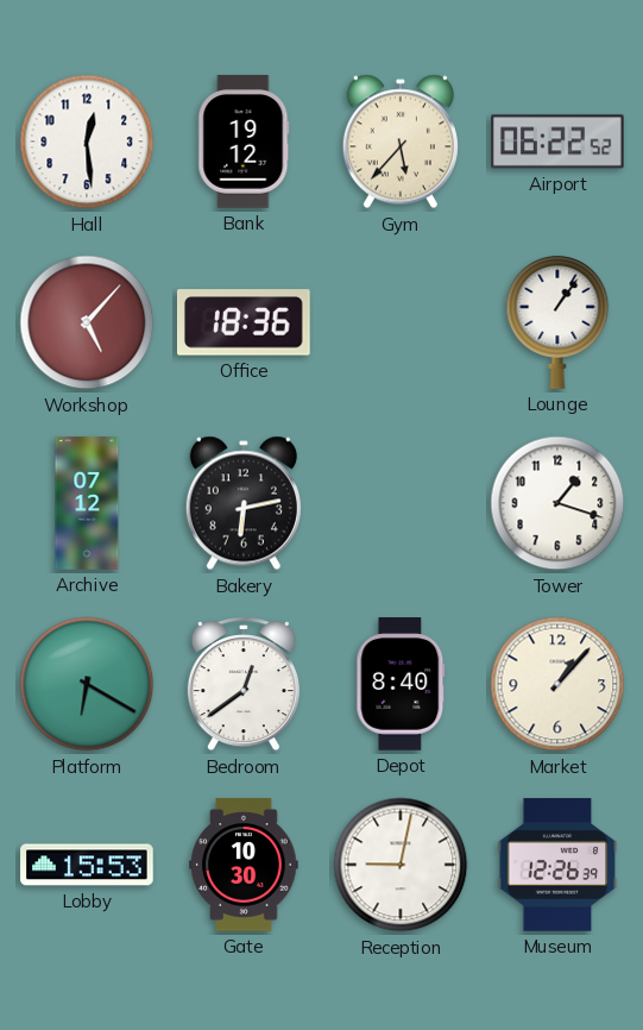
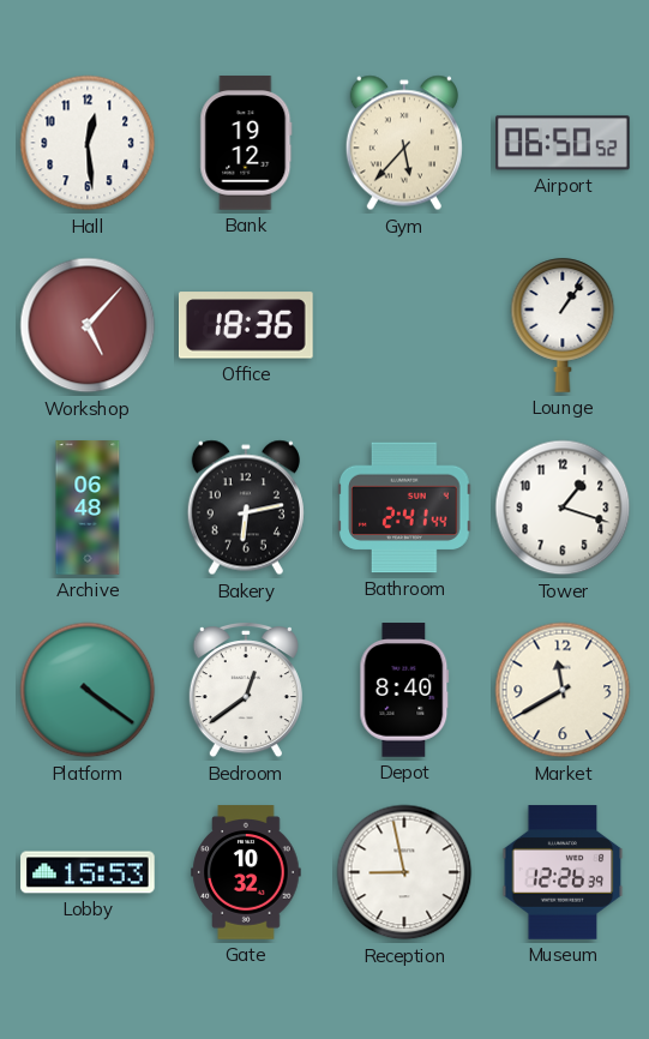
Airport: 06:22 -> 06:50
Archive: 07:12 -> 06:48
Bathroom: none -> 2:41
Platform: 6:20 -> 4:21
Market: 1:07 -> 11:40
Gate: 10:30 -> 10:32
Reception: 9:02 -> 8:58
